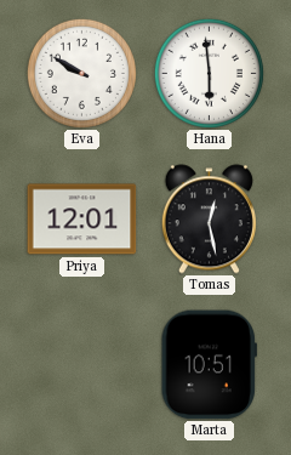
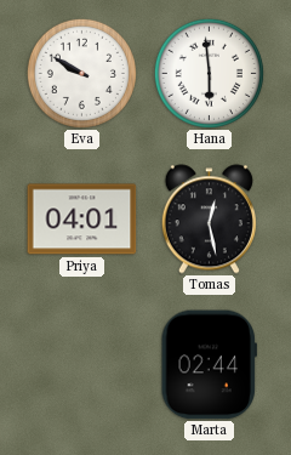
Priya: 12:01 -> 04:01
Marta: 10:51 -> 02:44
